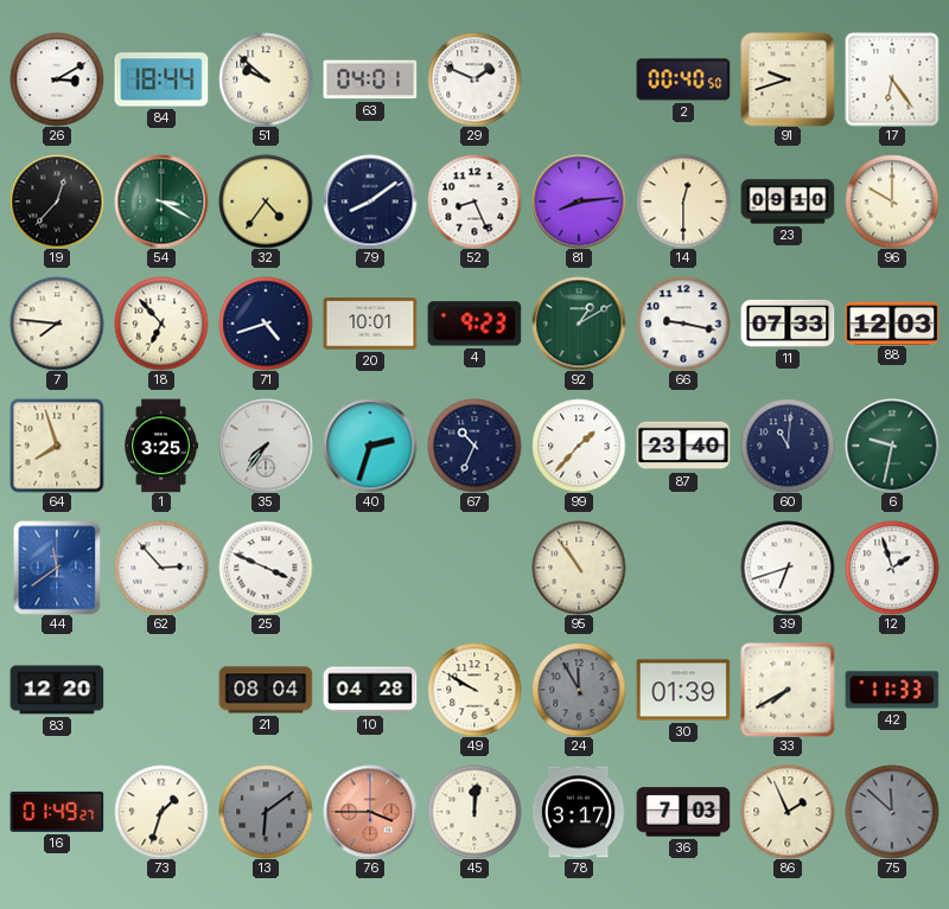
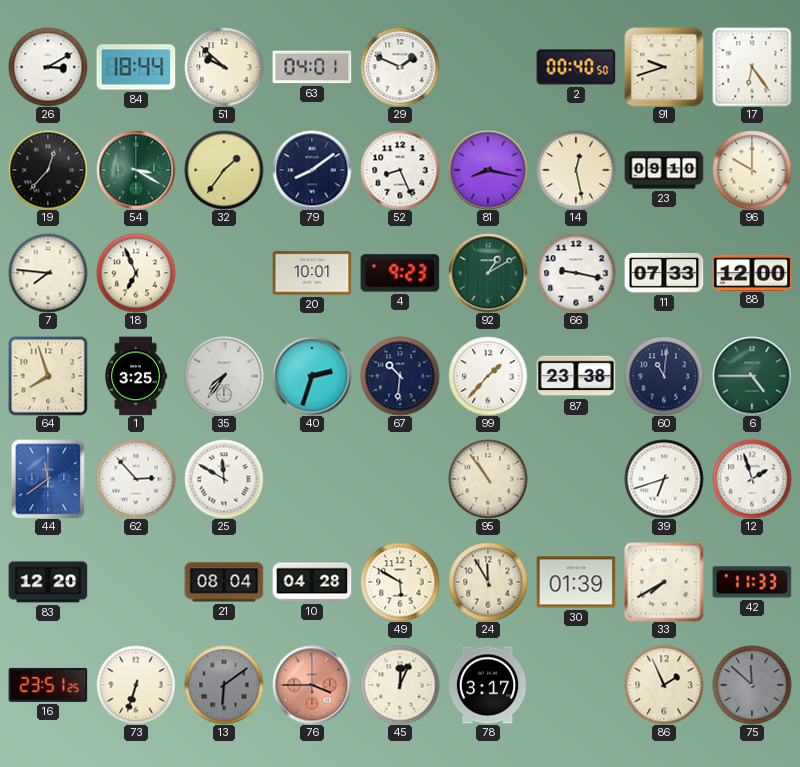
32: 4:36 -> 1:36
81: 8:14 -> 8:17
14: 12:30 -> 12:28
18: 6:53 -> 6:56
71: 4:42 -> none
88: 12:03 -> 12:00
67: 10:34 -> 10:31
87: 23:40 -> 23:38
6: 9:32 -> 4:45
25: 3:49 -> 11:50
49: 9:50 -> 5:50
24 dial: grey -> cream
16: 01:49 -> 23:51
73: 1:33 -> 6:33
45: 12:01 -> 12:04
36: 7:03 -> none
